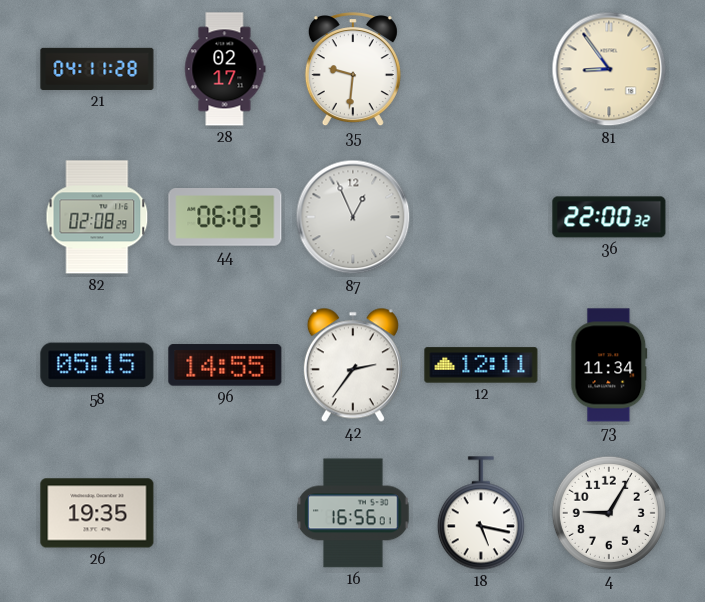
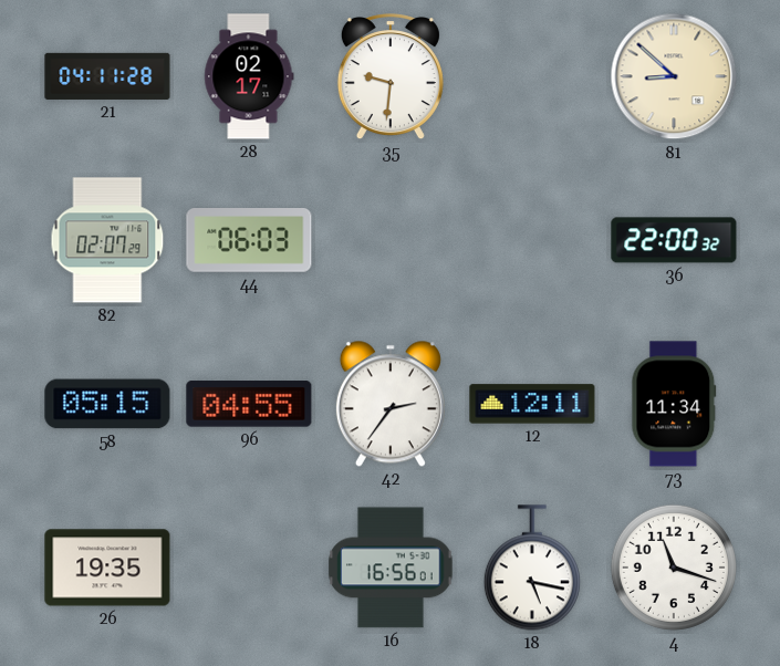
81: 8:54 -> 8:52
82: 02:08 -> 02:07
87: 12:56 -> none
96: 14:55 -> 04:55
4: 9:05 -> 11:18
